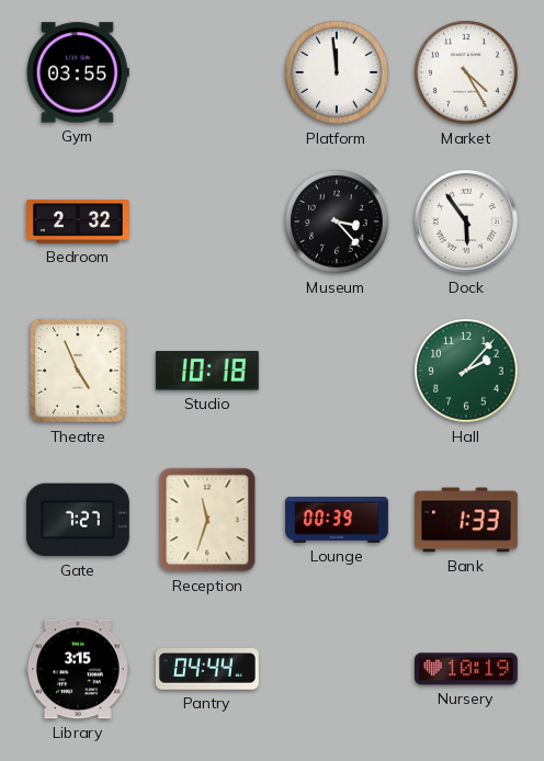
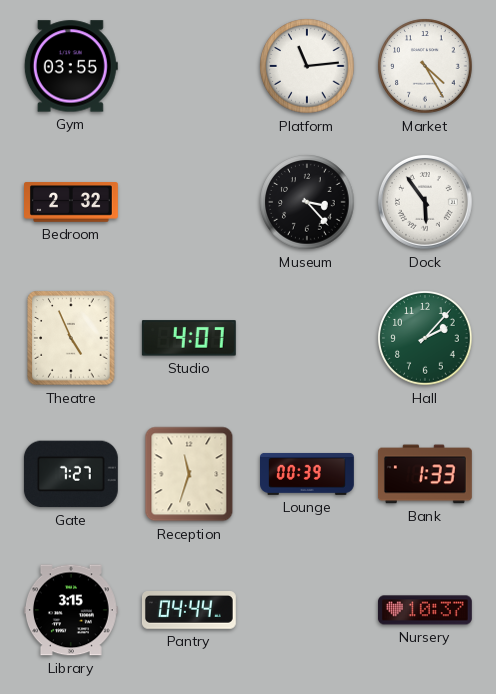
Platform: 11:59 -> 11:14
Studio: 10:18 -> 4:07
Nursery: 10:19 -> 10:37
